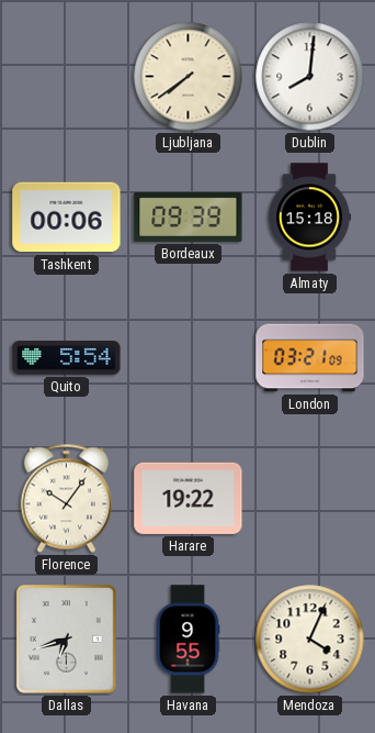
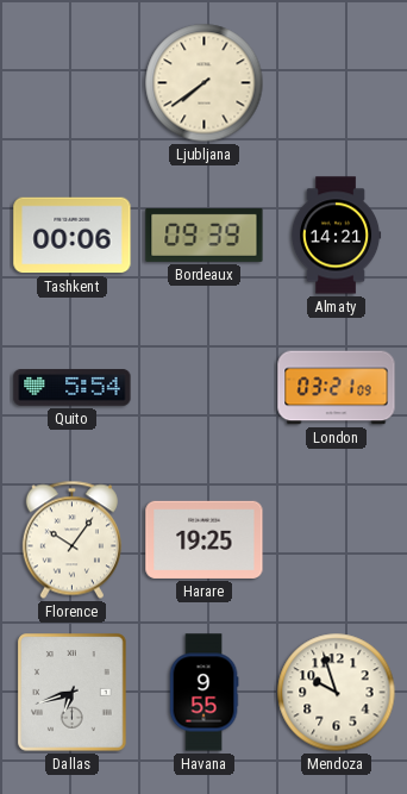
Dublin: 8:01 -> none
Almaty: 15:18 -> 14:21
Harare: 19:22 -> 19:25
Mendoza: 4:04 -> 9:57
